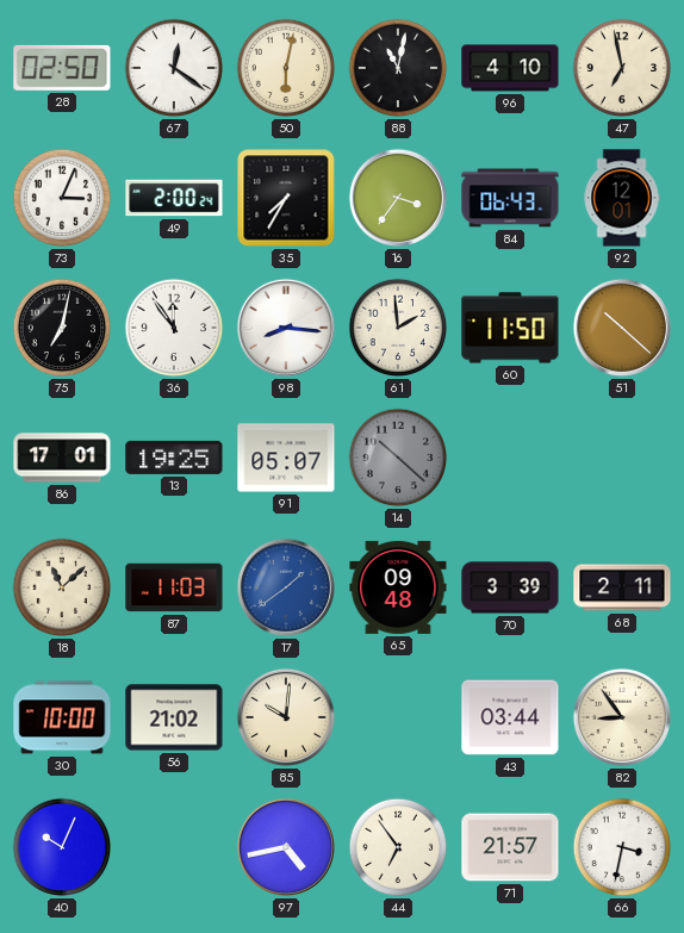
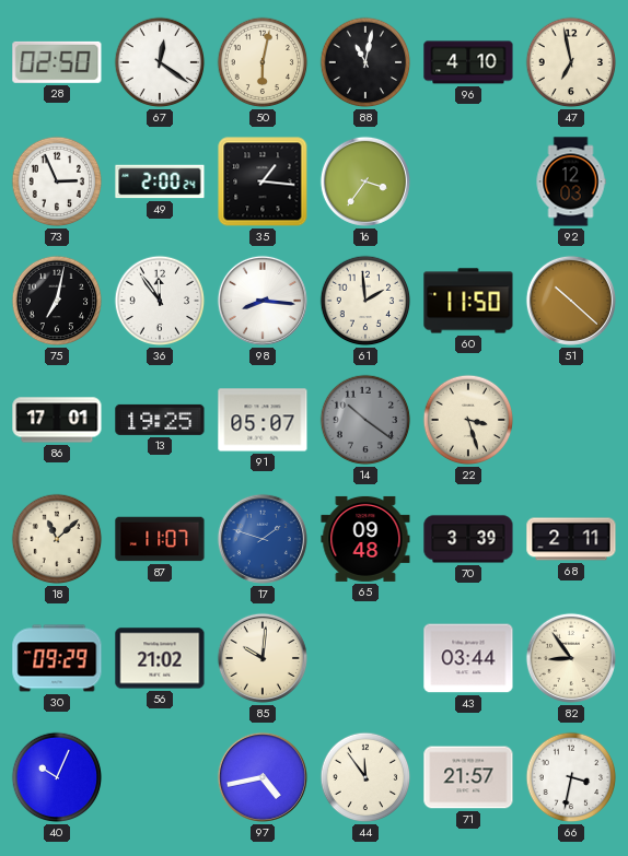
73: 3:04 -> 2:56
35: 7:35 -> 1:16
84: 06:43 -> none
92: 12:01 -> 12:03
14: 10:22 -> 10:21
22: none -> 3:27
87: 11:03 -> 11:07
17: 1:39 -> 1:48
30: 10:00 -> 09:29
44: 6:54 -> 11:54
